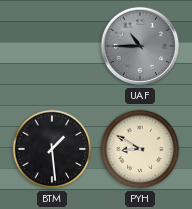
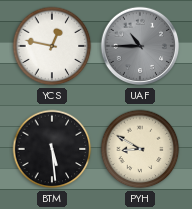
YCS: none -> 12:47
BTM: 1:29 -> 5:29
